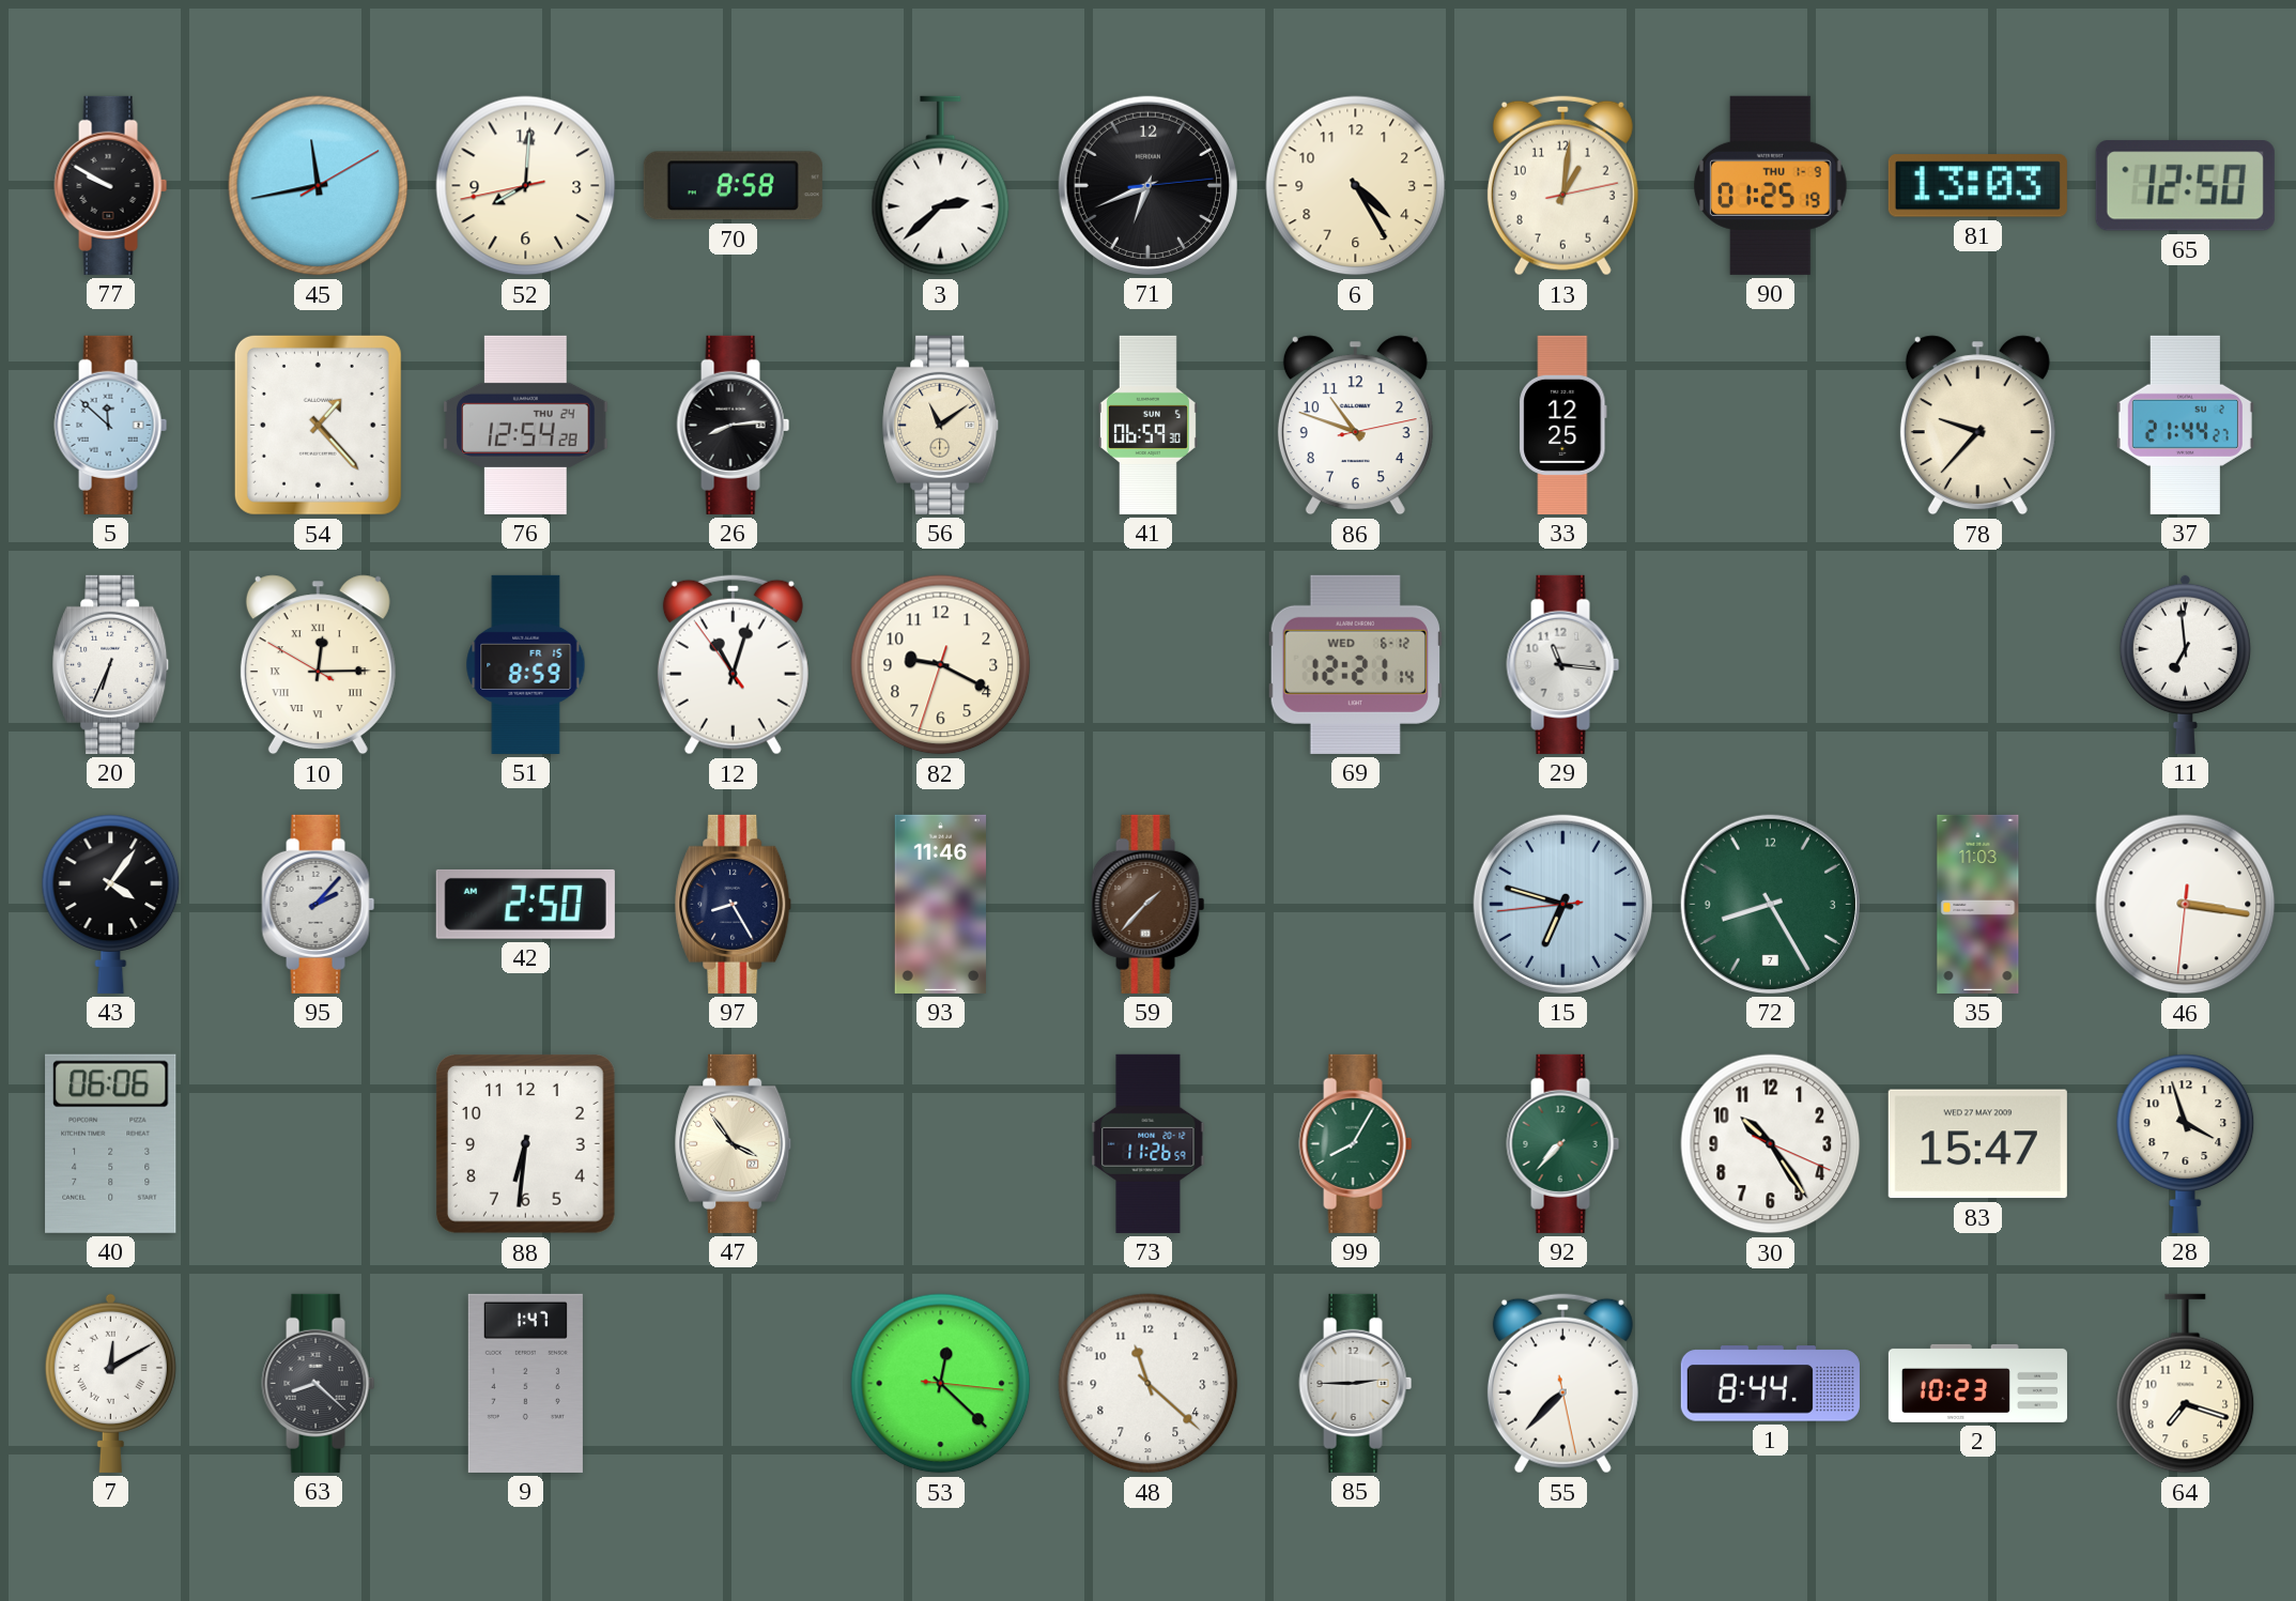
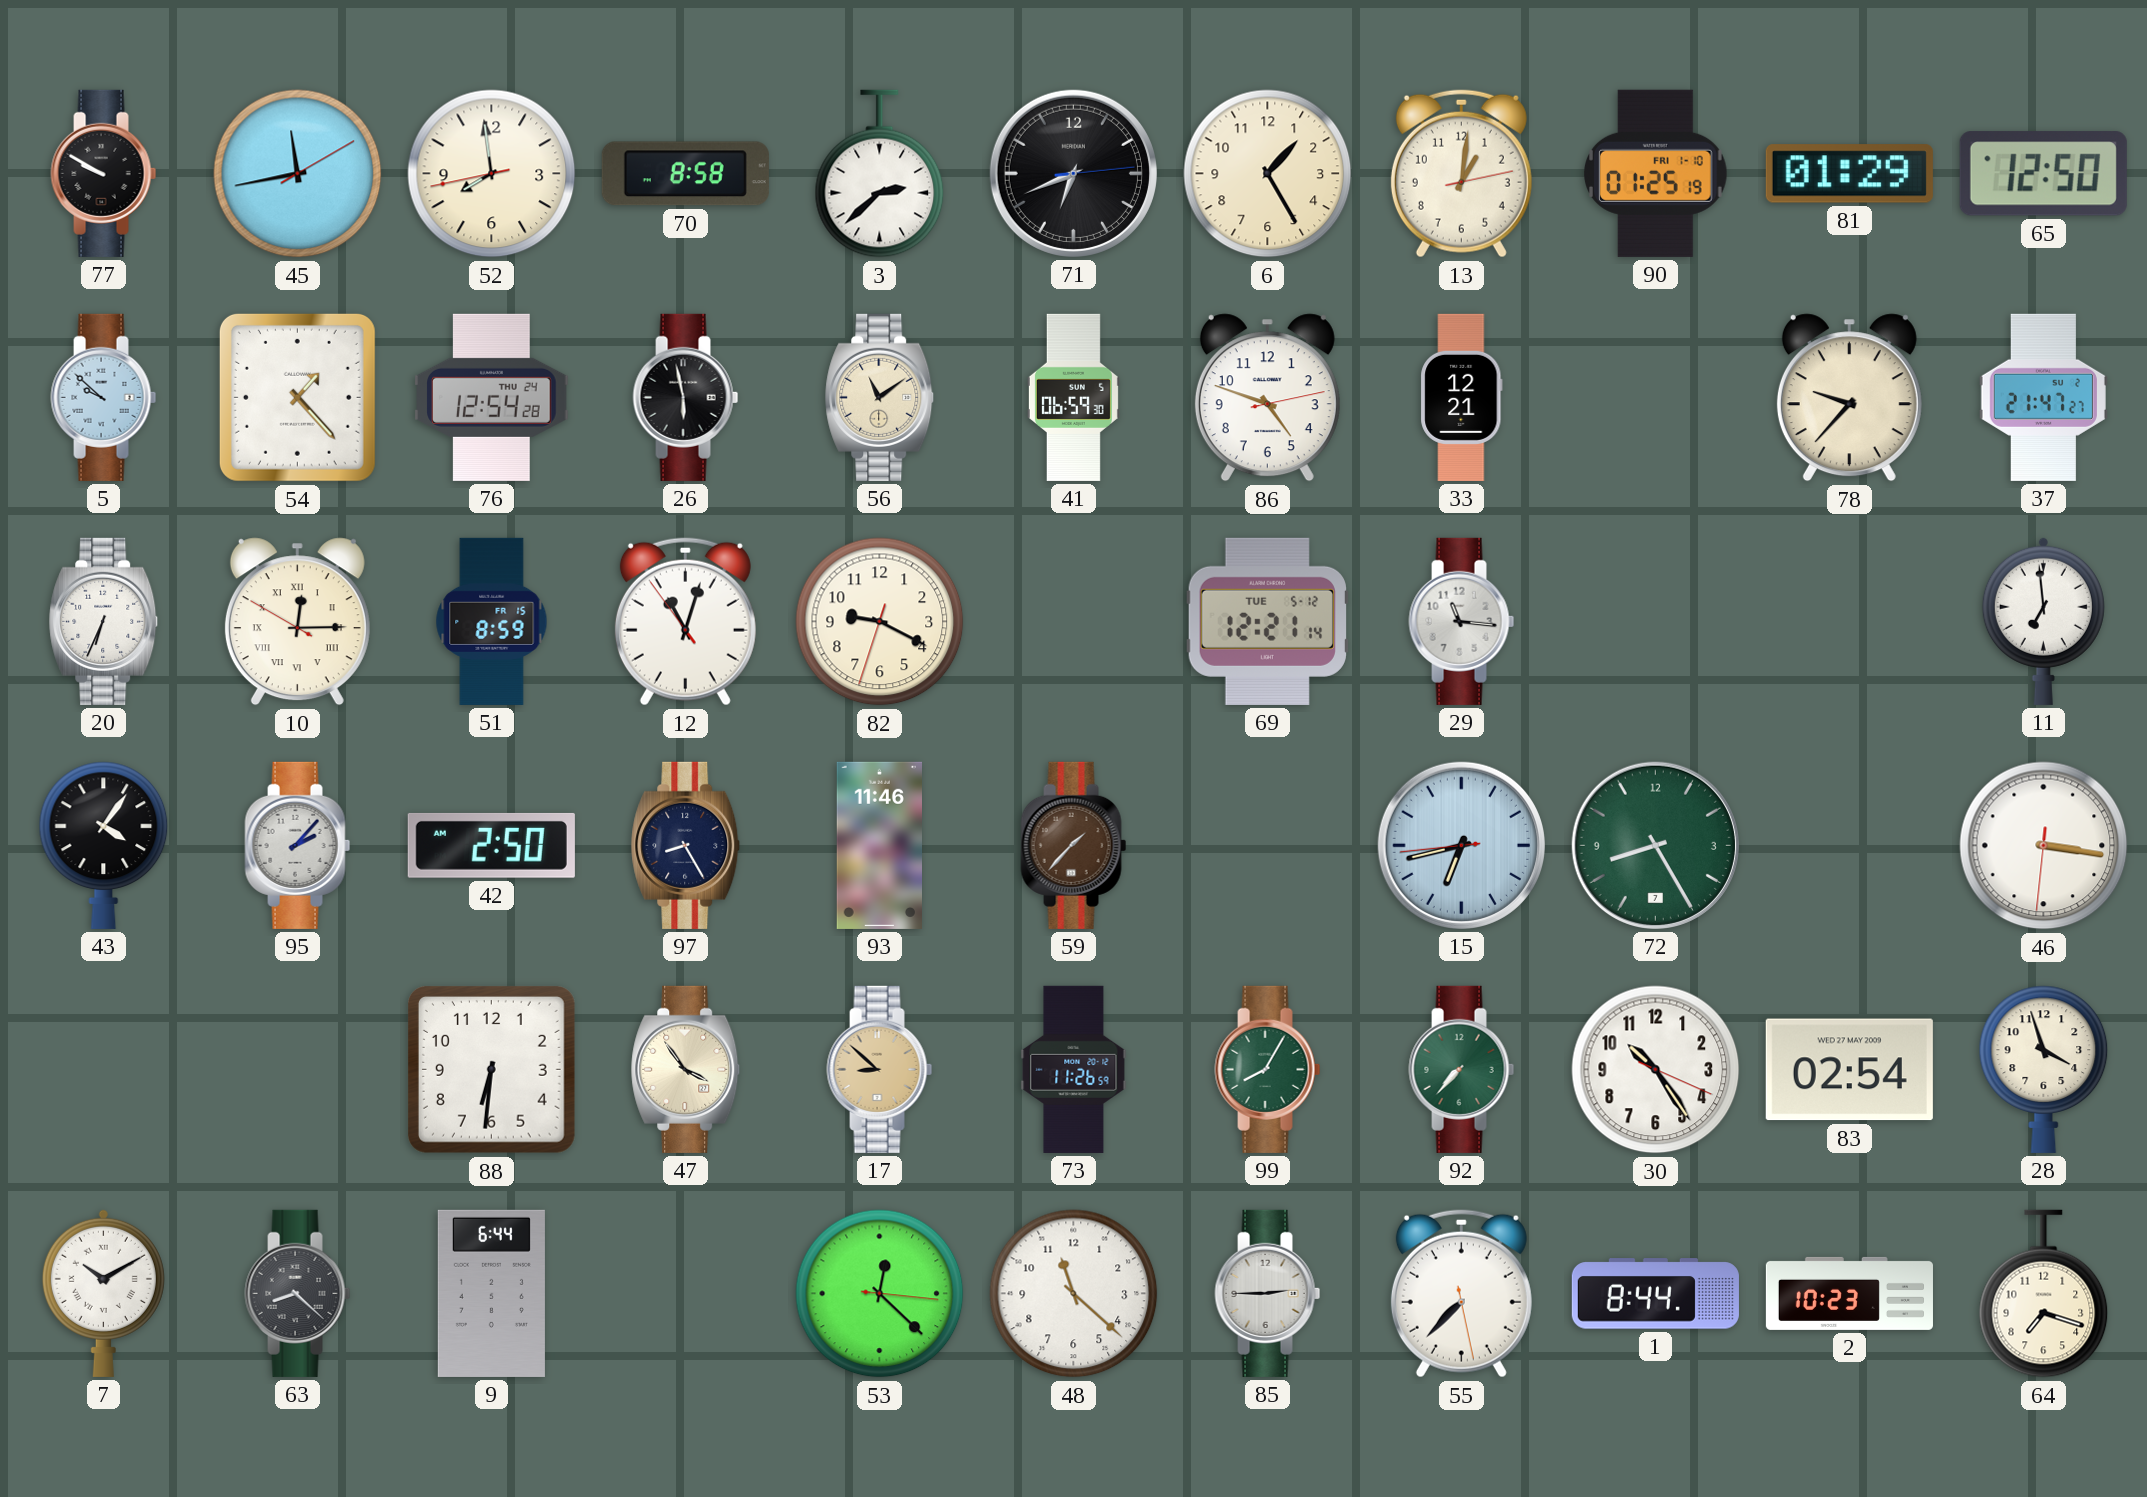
52: 8:00 -> 7:58
6: 4:25 -> 1:25
90 date: THU 1-9 -> FRI 1-10
81: 13:03 -> 01:29
5: 11:52 -> 9:52
26: 8:14 -> 5:58
86: 10:48 -> 4:48
33: 12:25 -> 12:21
37: 21:44 -> 21:47
69 date: WED 6-12 -> TUE 5-12
15: 6:47 -> 6:42
35: 11:03 -> none
40: 06:06 -> none
17: none -> 8:52
83: 15:47 -> 02:54
7: 12:10 -> 10:10
9: 1:47 -> 6:44
